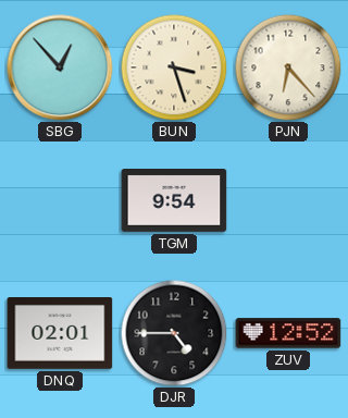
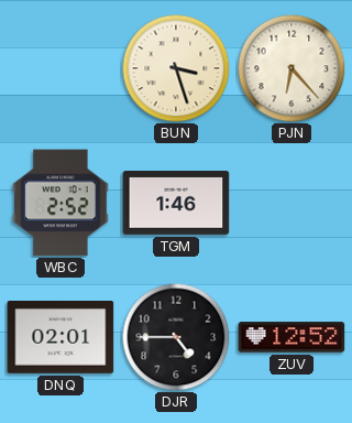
SBG: 12:53 -> none
WBC: none -> 2:52
TGM: 9:54 -> 1:46
